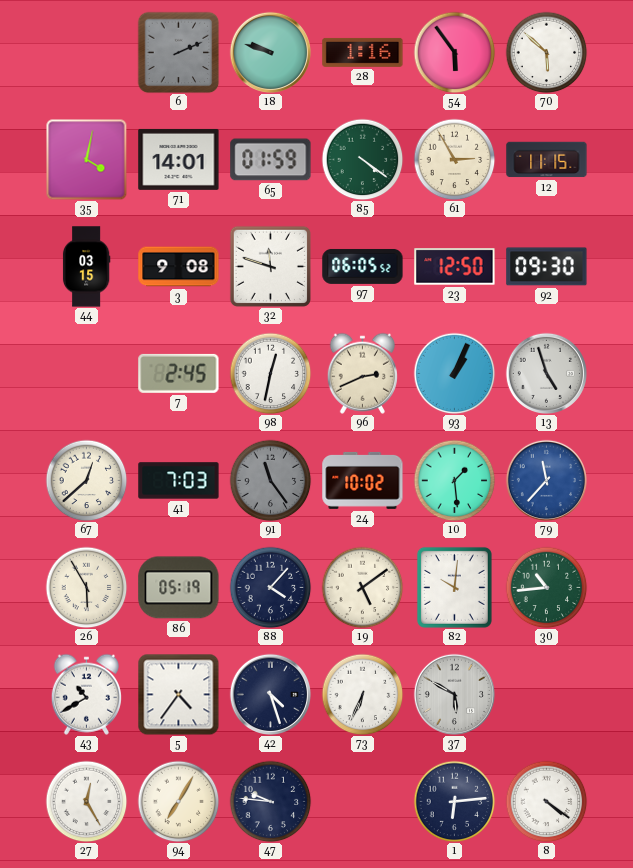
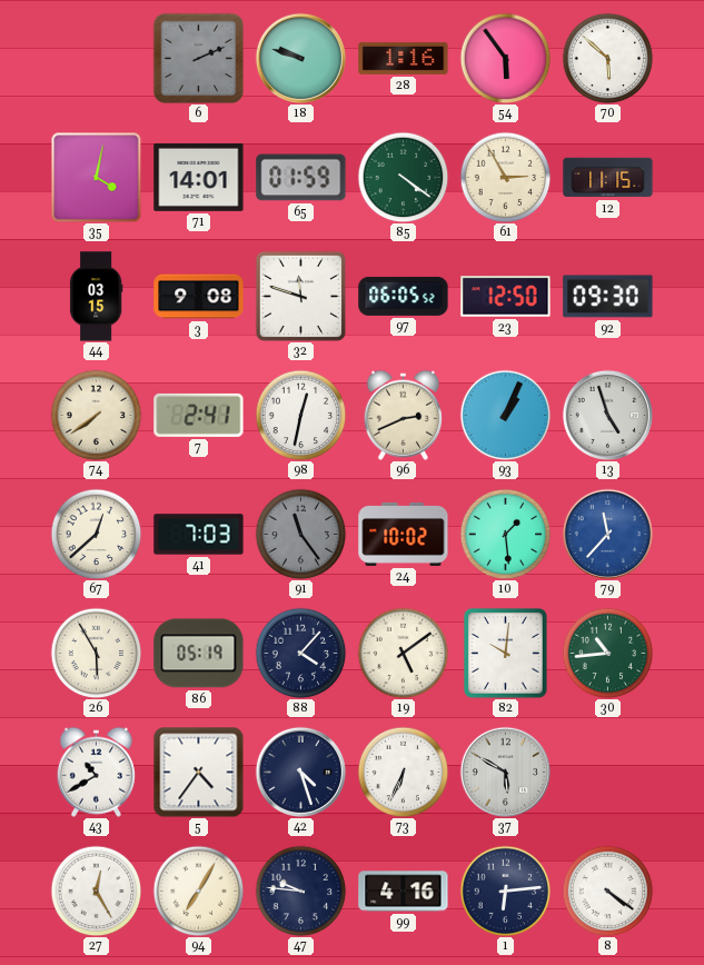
74: none -> 7:39
7: 2:45 -> 2:41
99: none -> 4:16
